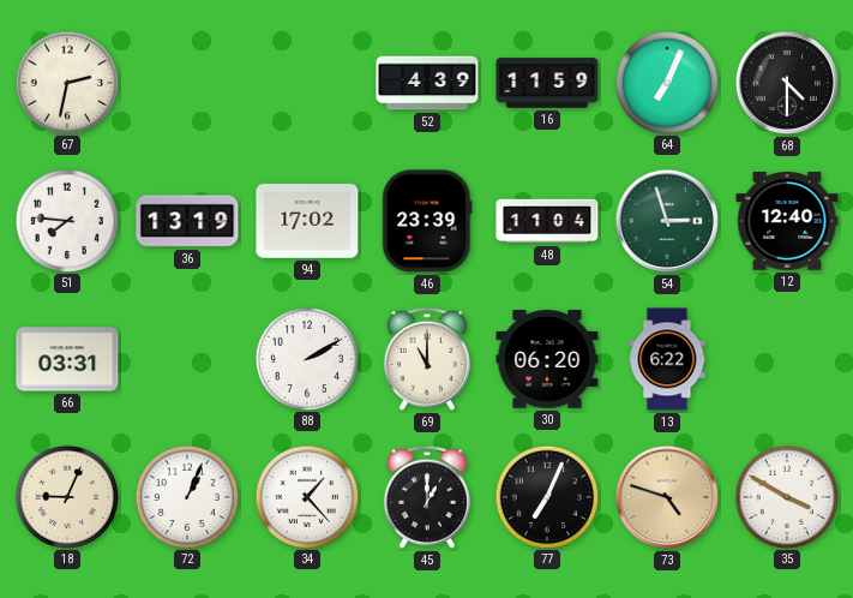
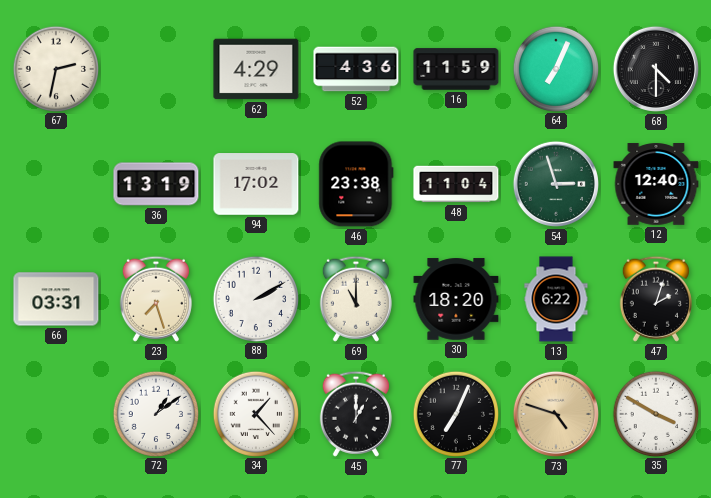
62: none -> 4:29
52: 4:39 -> 4:36
51: 7:46 -> none
46: 23:39 -> 23:38
23: none -> 7:27
30: 06:20 -> 18:20
47: none -> 2:03
18: 9:04 -> none
72: 1:04 -> 1:09
